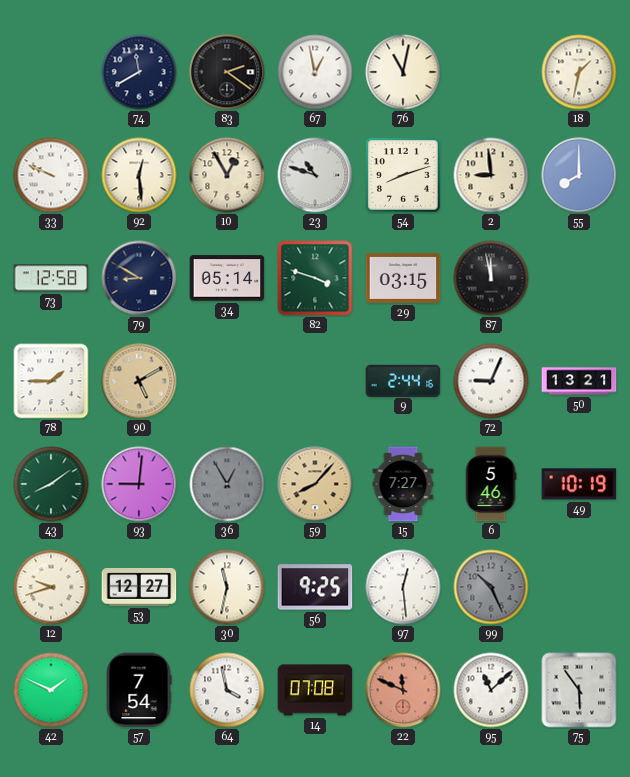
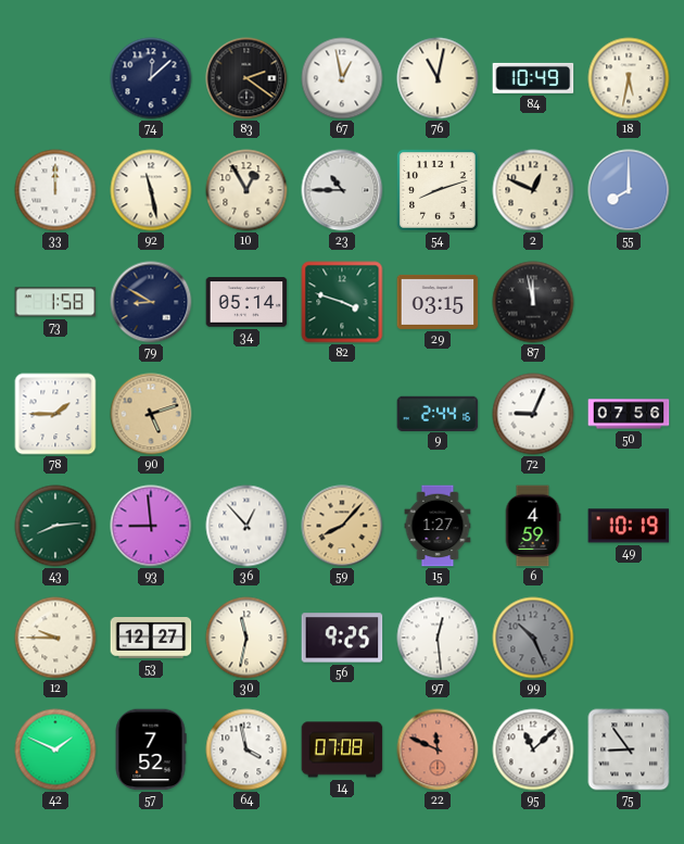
74: 11:40 -> 12:08
84: none -> 10:49
18: 1:32 -> 5:32
33: 9:49 -> 12:00
92: 12:29 -> 11:28
23: 10:48 -> 10:45
2: 8:59 -> 12:49
73: 12:58 -> 1:58
90: 5:10 -> 5:12
50: 13:21 -> 07:56
43: 8:09 -> 8:14
93: 9:01 -> 8:59
36: 12:55 -> 12:53
36 dial: grey -> white
15: 7:27 -> 1:27
6: 5:46 -> 4:59
12: 9:42 -> 9:45
57: 7:54 -> 7:52
75: 5:54 -> 8:54
